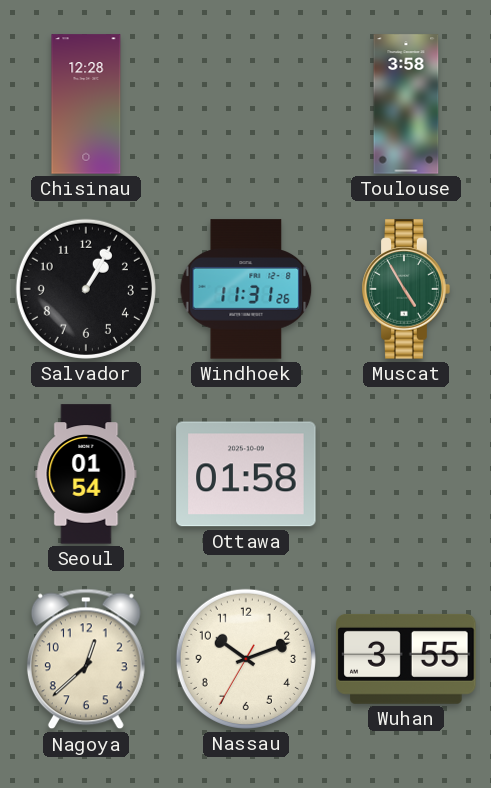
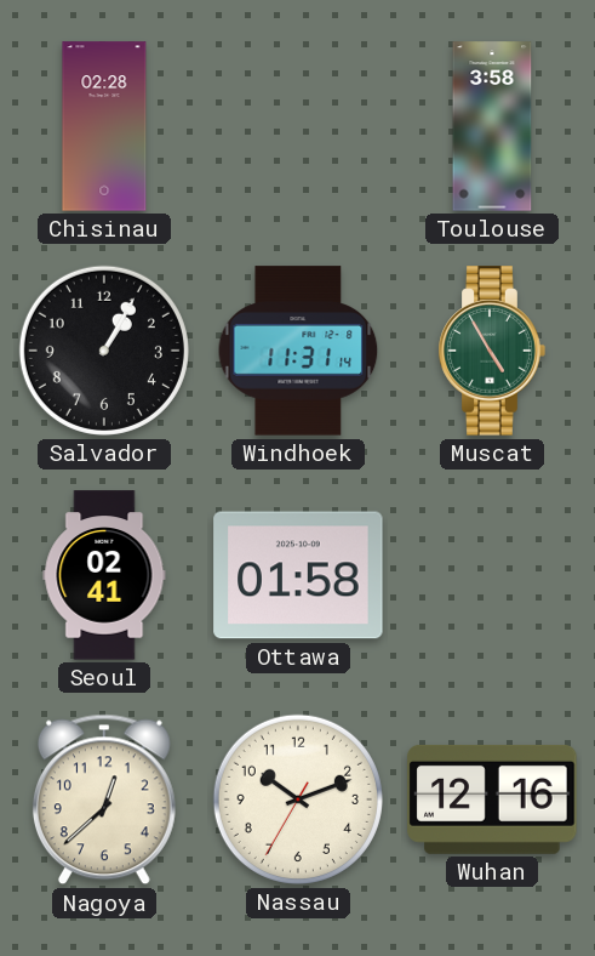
Chisinau: 12:28 -> 02:28
Windhoek: 11:31:26 -> 11:31:14
Seoul: 01:54 -> 02:41
Wuhan: 3:55 -> 12:16
